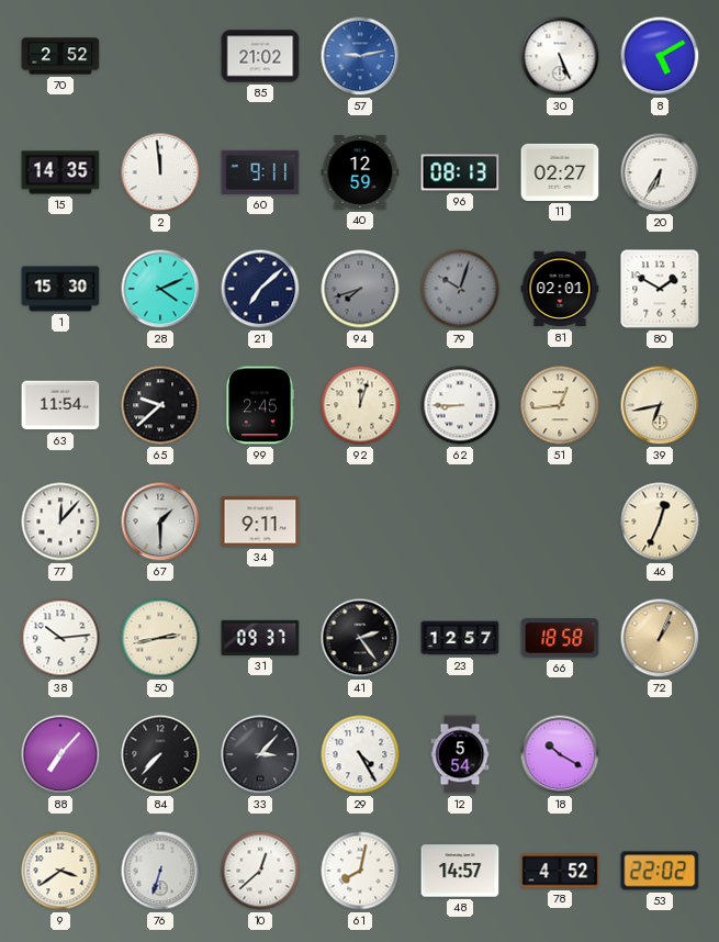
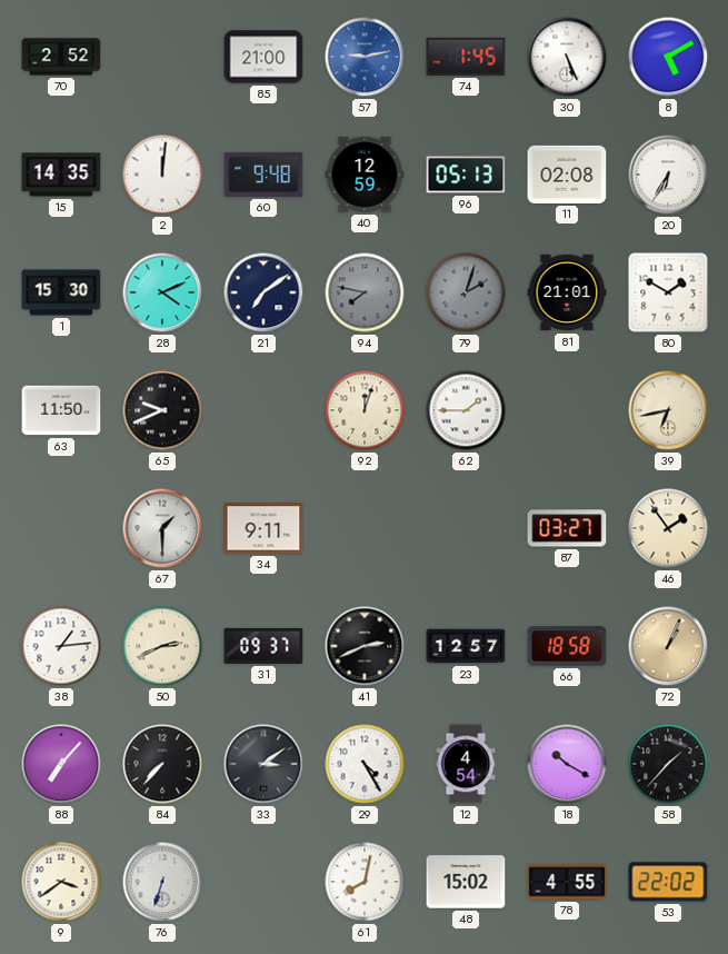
85: 21:02 -> 21:00
74: none -> 1:45
2: 11:59 -> 12:01
60: 9:11 -> 9:48
96: 08:13 -> 05:13
11: 02:27 -> 02:08
21: 7:08 -> 7:09
94: 7:42 -> 7:47
79: 10:03 -> 2:03
81: 02:01 -> 21:01
63: 11:54 -> 11:50
65: 9:38 -> 9:41
99: 2:45 -> none
62: 8:45 -> 1:45
51: 12:44 -> none
77: 12:07 -> none
87: none -> 03:27
46: 12:34 -> 1:54
38: 10:14 -> 1:14
50: 2:43 -> 2:41
41: 2:24 -> 2:41
33: 3:07 -> 3:09
12: 5:54 -> 4:54
58: none -> 1:37
10: 12:38 -> none
48: 14:57 -> 15:02
78: 4:52 -> 4:55
